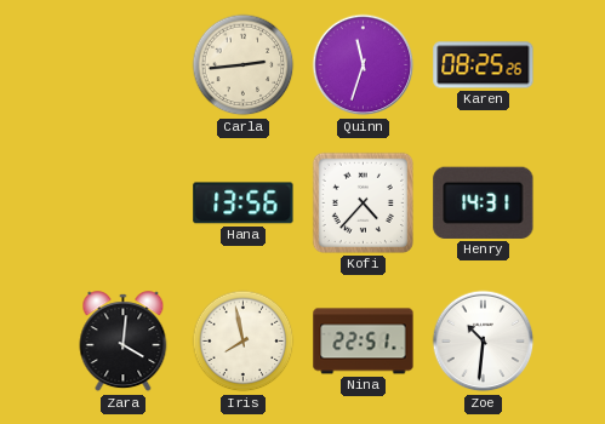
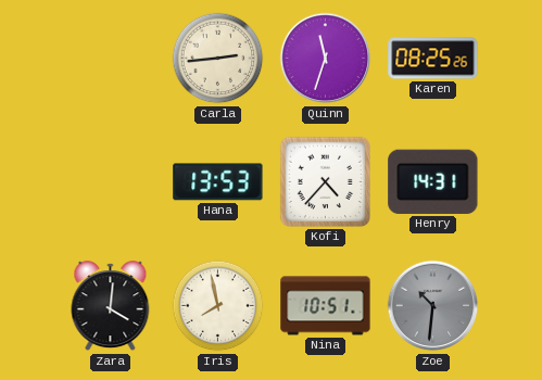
Hana: 13:56 -> 13:53
Nina: 22:51 -> 10:51
Zoe dial: white -> grey
